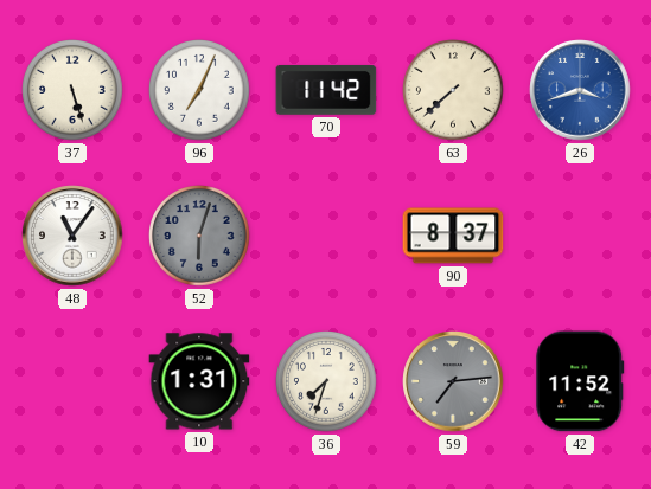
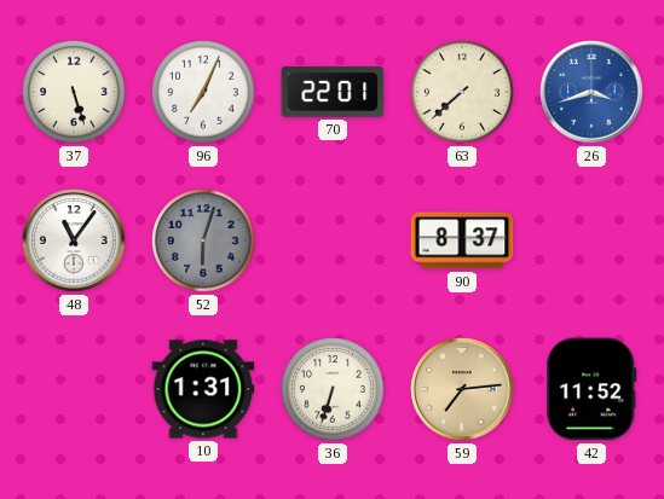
70: 11:42 -> 22:01
36: 7:33 -> 6:33
59 dial: grey -> champagne
